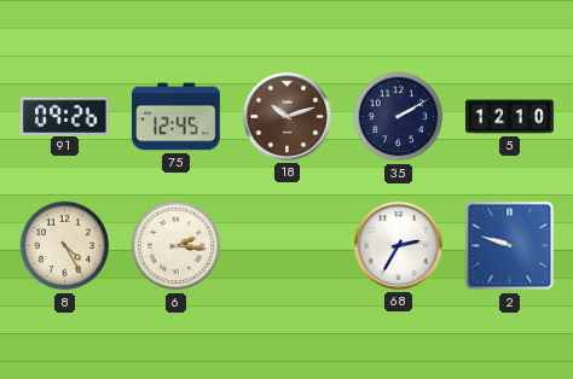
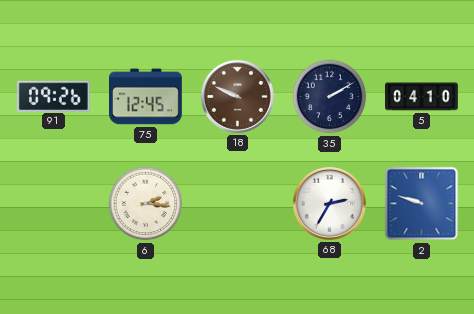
18: 10:12 -> 9:49
5: 12:10 -> 04:10
8: 4:25 -> none
